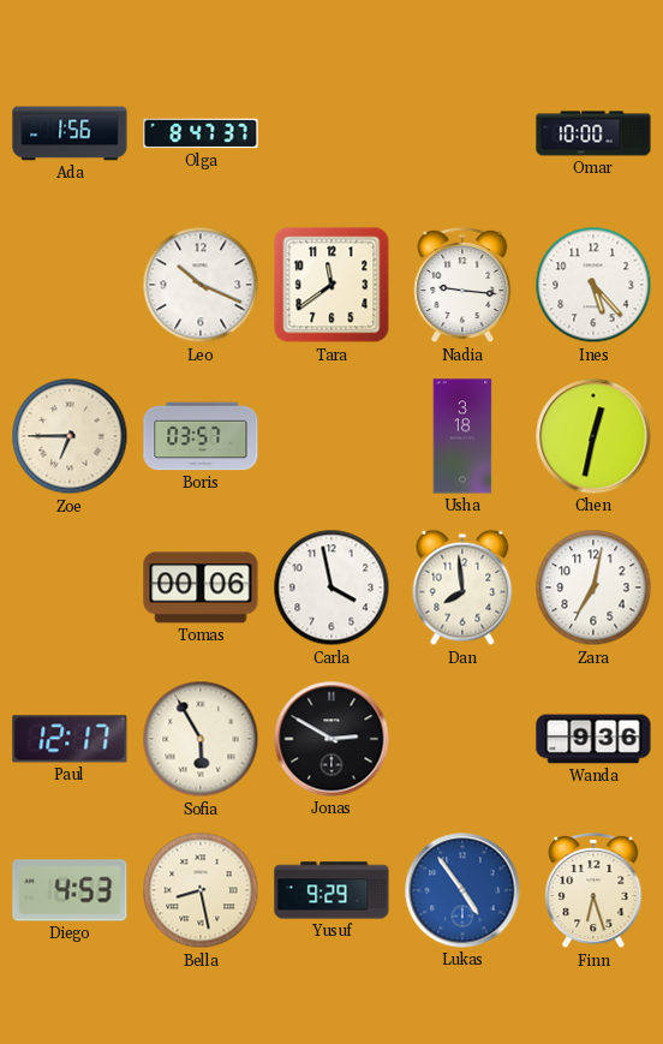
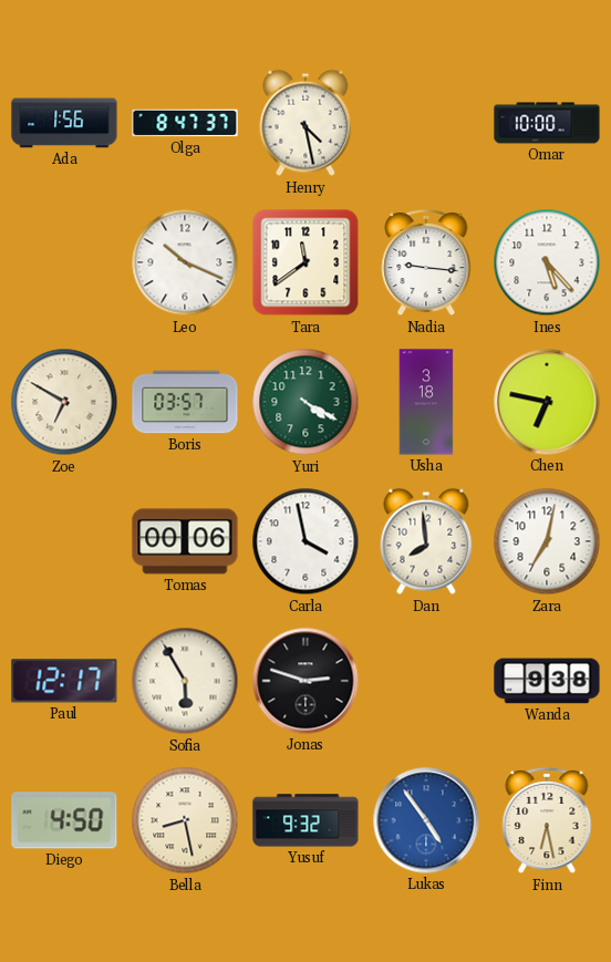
Henry: none -> 4:28
Zoe: 6:45 -> 6:50
Yuri: none -> 4:20
Chen: 12:32 -> 6:47
Jonas: 2:50 -> 2:48
Wanda: 9:36 -> 9:38
Diego: 4:53 -> 4:50
Yusuf: 9:29 -> 9:32
Finn: 6:27 -> 6:28
